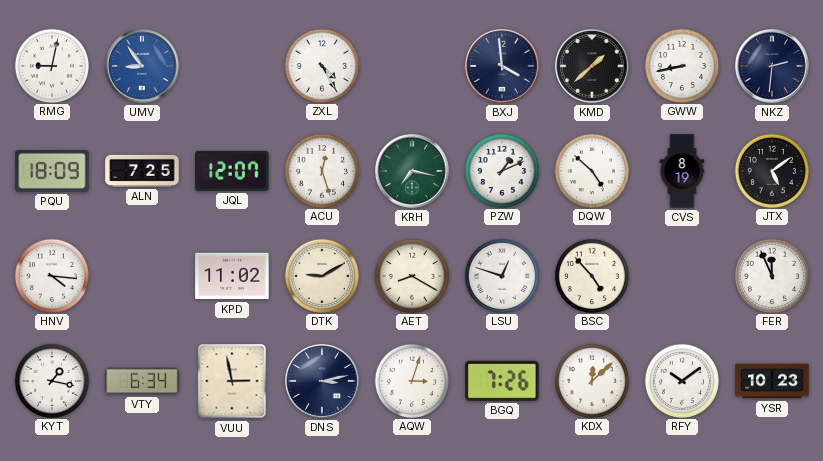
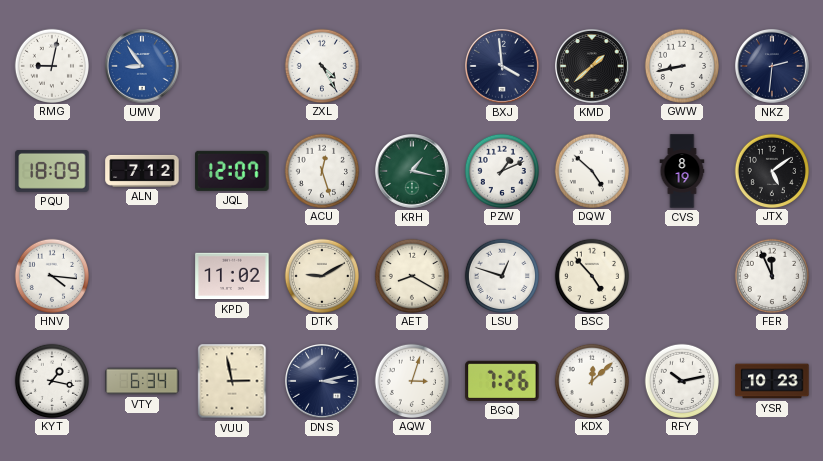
ALN: 7:25 -> 7:12
KRH: 7:17 -> 1:17
RFY: 10:09 -> 10:13
